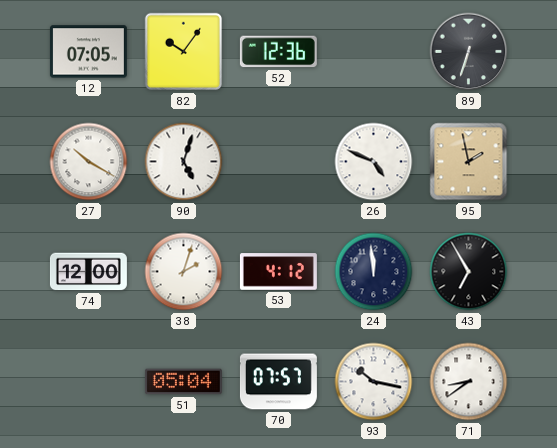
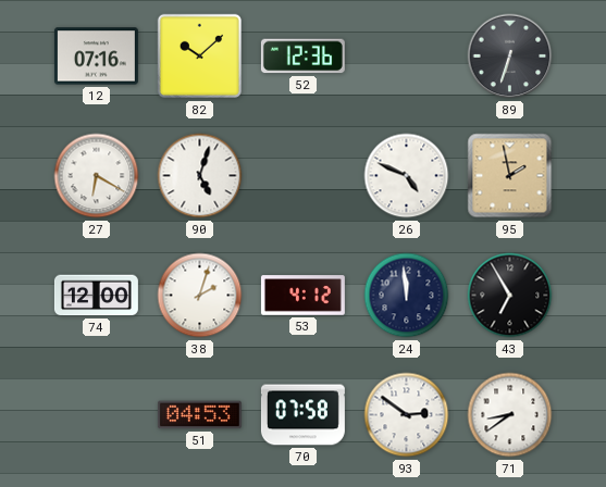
12: 07:05 -> 07:16
82: 10:06 -> 10:08
27: 10:20 -> 6:20
51: 05:04 -> 04:53
70: 07:57 -> 07:58
93: 10:17 -> 2:51
